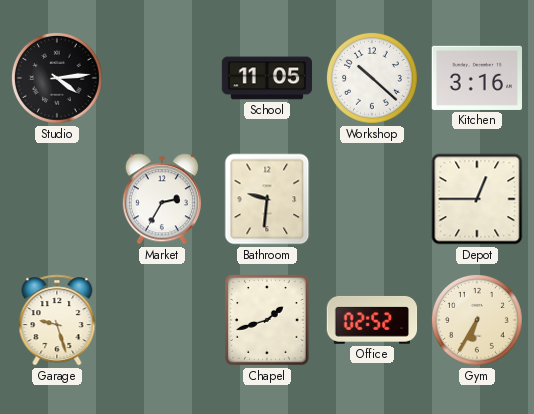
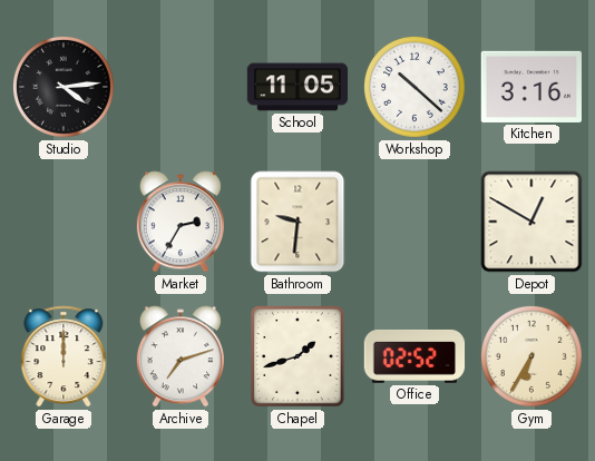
Depot: 12:45 -> 12:50
Garage: 9:27 -> 12:00
Archive: none -> 7:12
